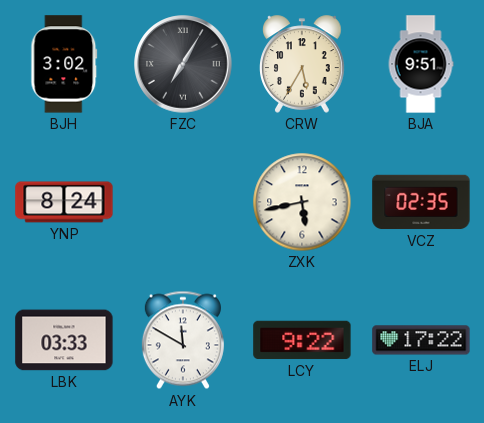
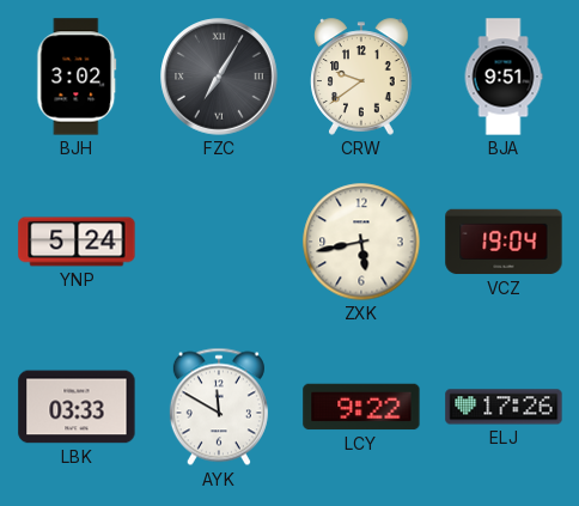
CRW: 5:35 -> 9:39
YNP: 8:24 -> 5:24
VCZ: 02:35 -> 19:04
ELJ: 17:22 -> 17:26
